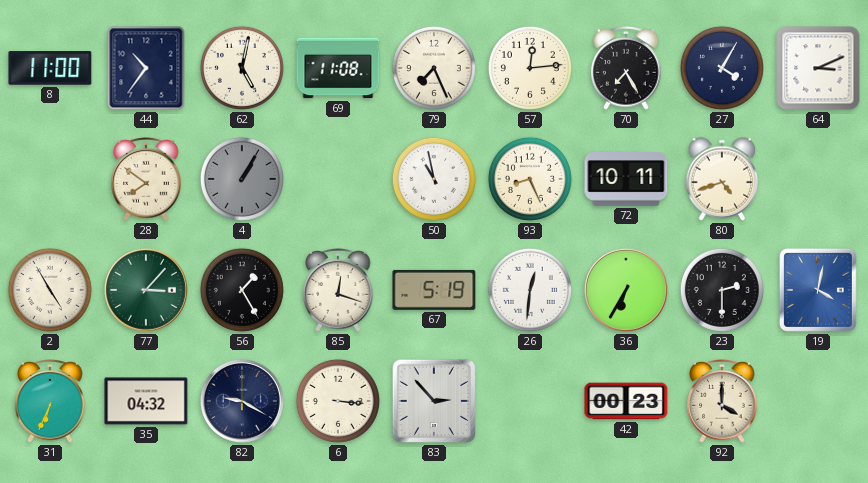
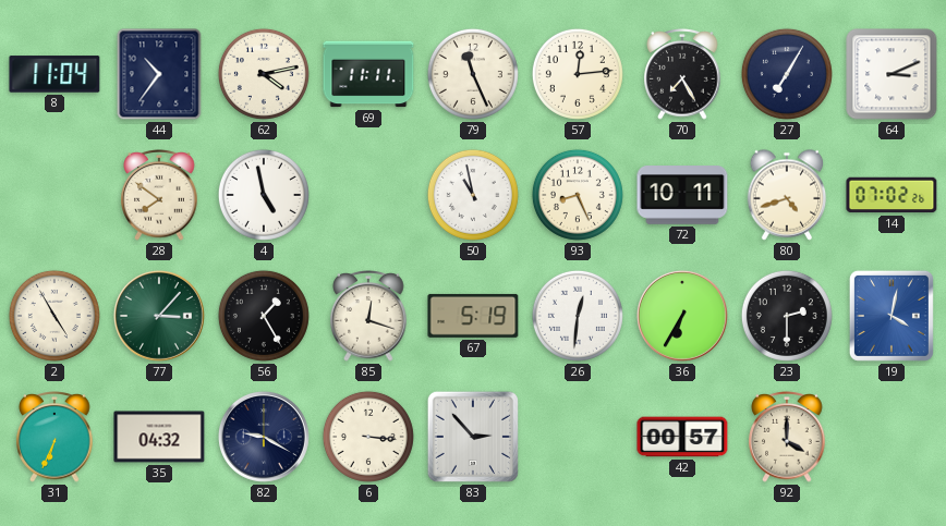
8: 11:00 -> 11:04
62: 5:02 -> 4:13
69: 11:08 -> 11:11
79: 7:26 -> 11:26
27: 4:05 -> 7:05
4: 1:05 -> 4:58
4 dial: grey -> white
14: none -> 07:02
42: 00:23 -> 00:57
